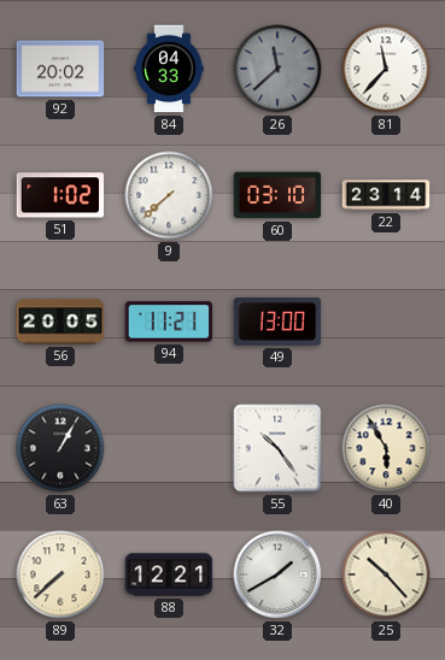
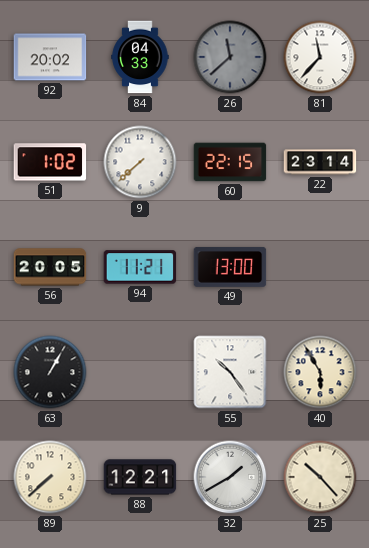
60: 03:10 -> 22:15
